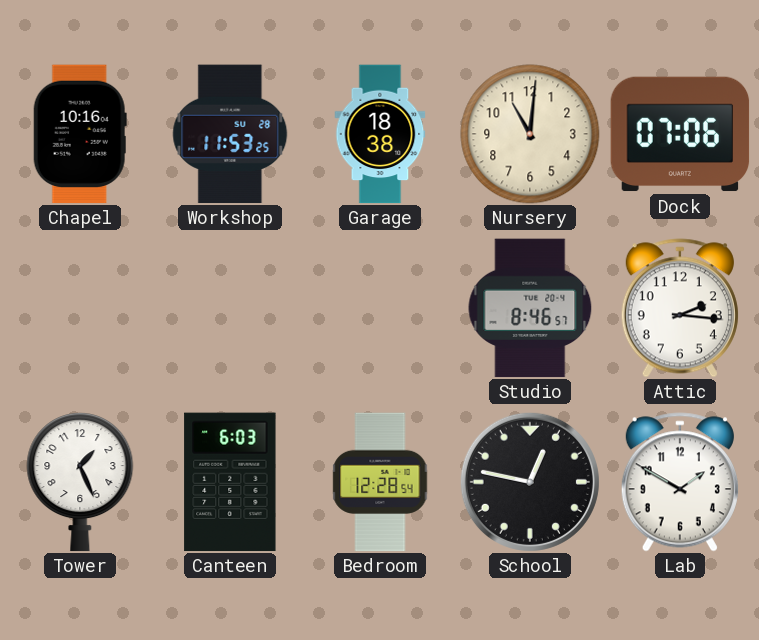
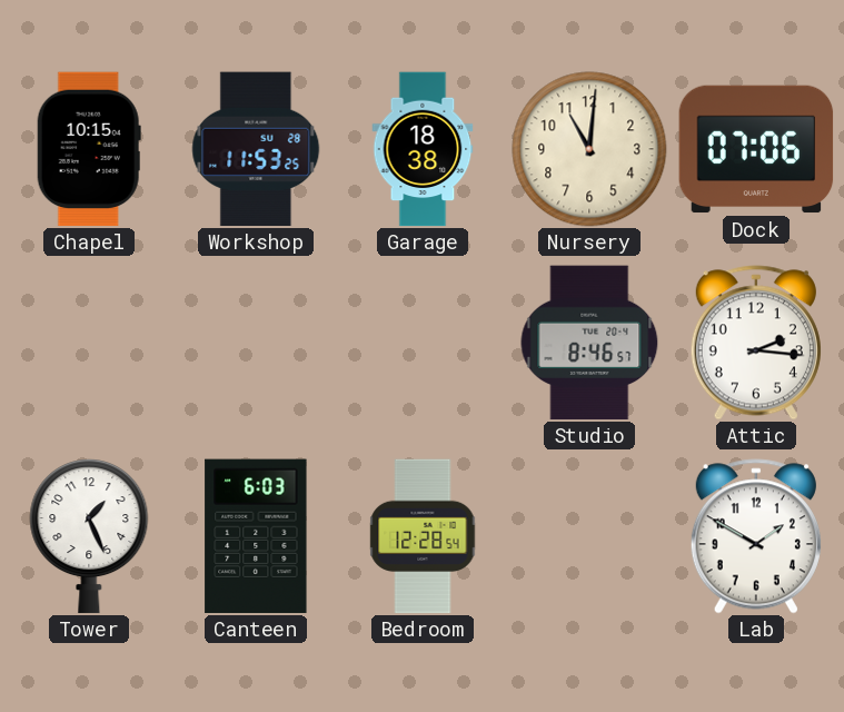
Chapel: 10:16 -> 10:15
School: 12:47 -> none
